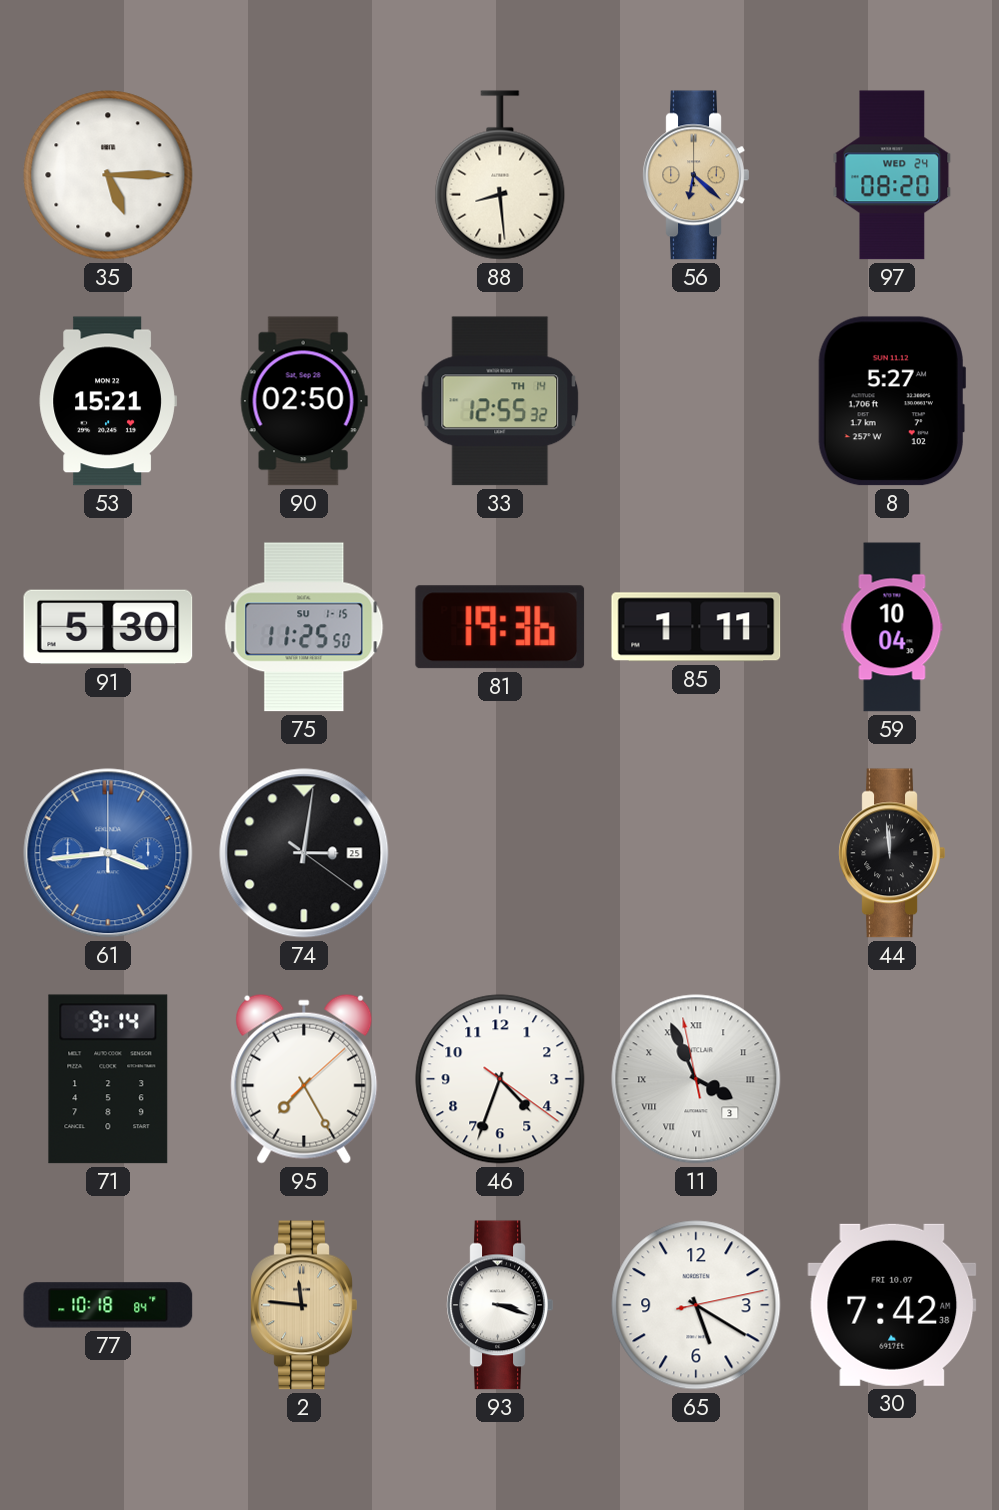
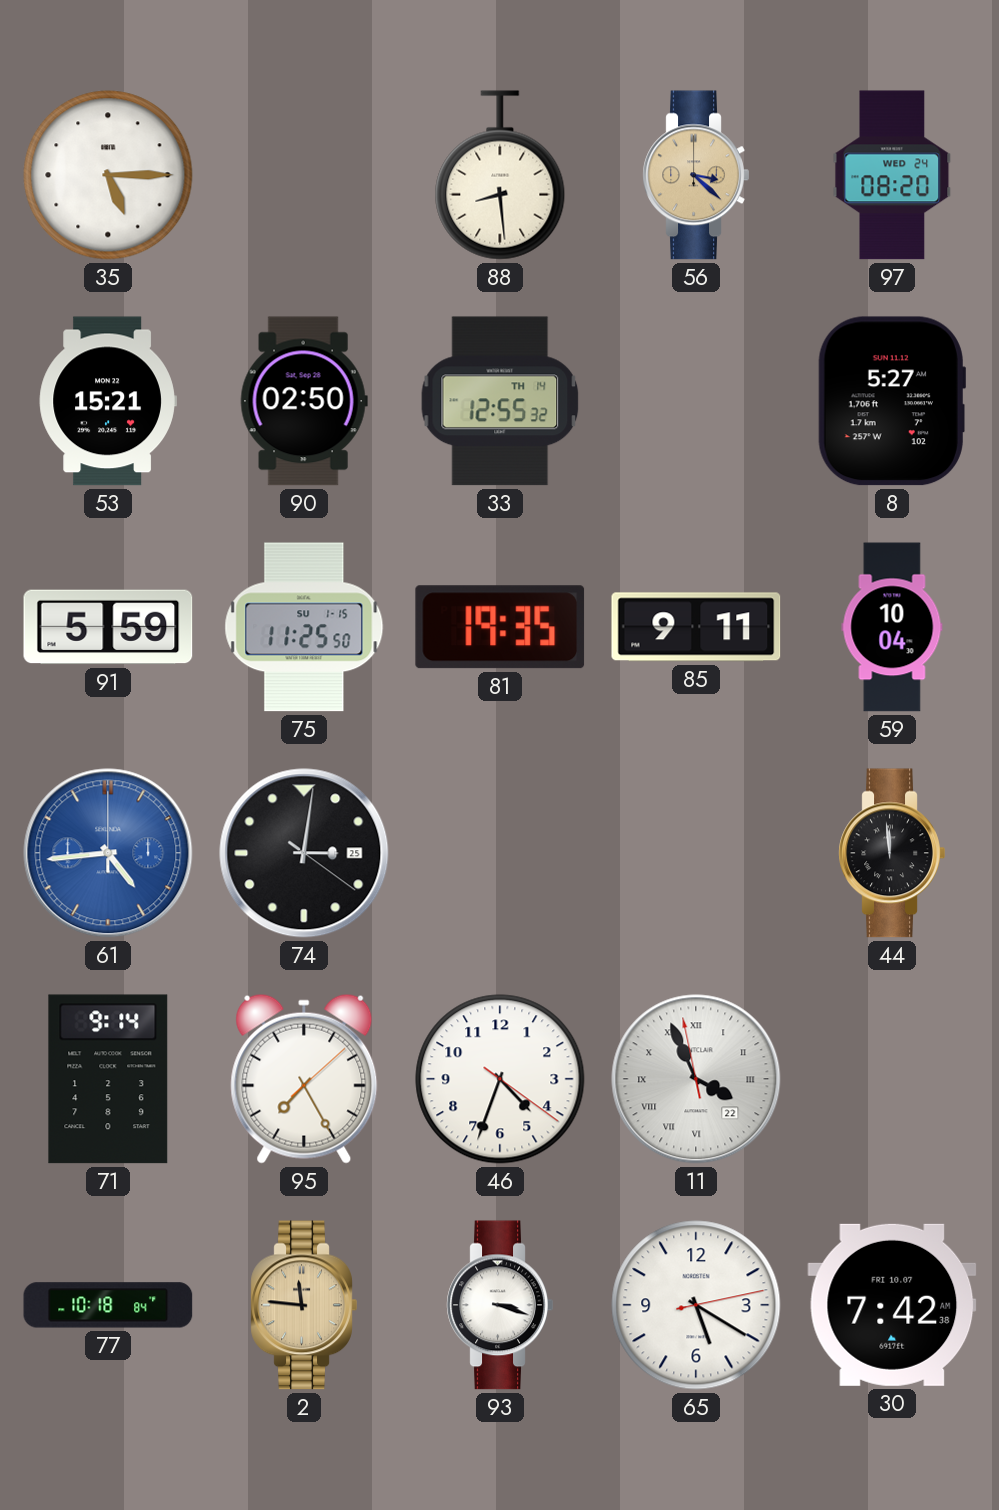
56: 6:22 -> 3:22
91: 5:30 -> 5:59
81: 19:36 -> 19:35
85: 1:11 -> 9:11
61: 3:44 -> 4:44
11 date: 3 -> 22
